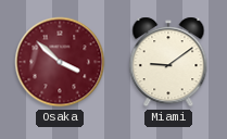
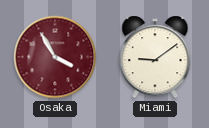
Osaka: 3:52 -> 3:55
